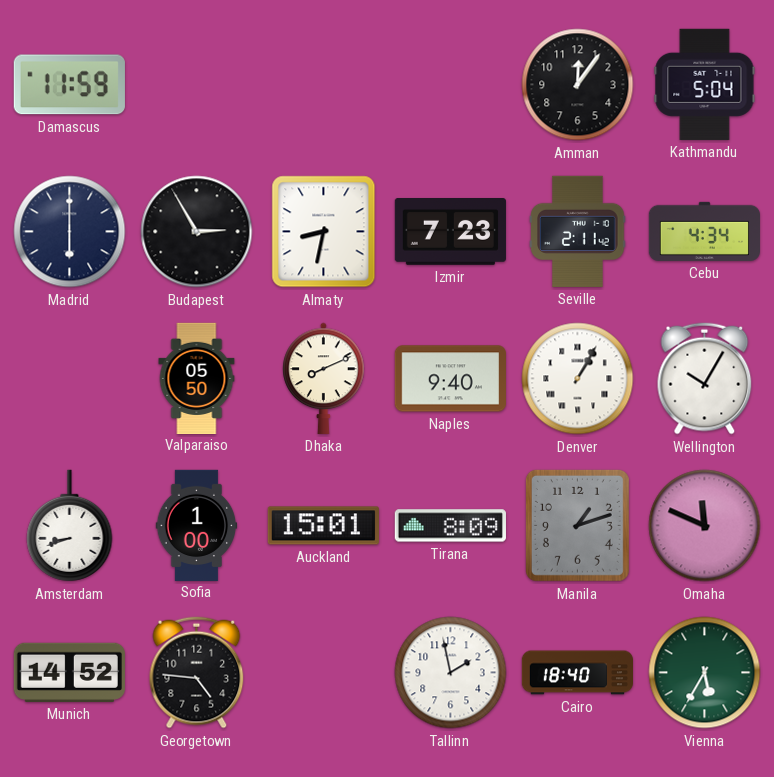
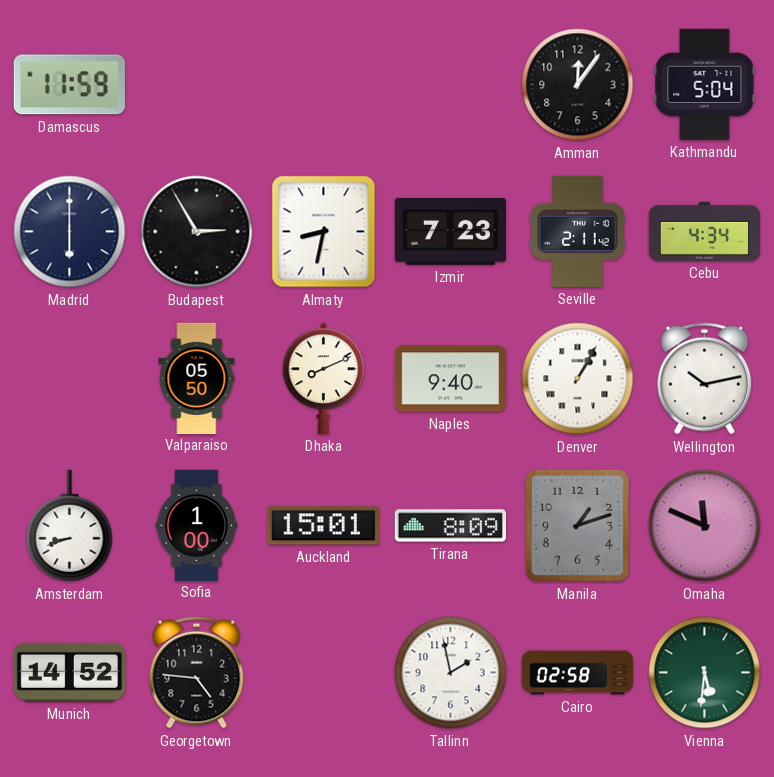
Wellington: 10:05 -> 10:13
Cairo: 18:40 -> 02:58
Vienna: 5:35 -> 5:31
